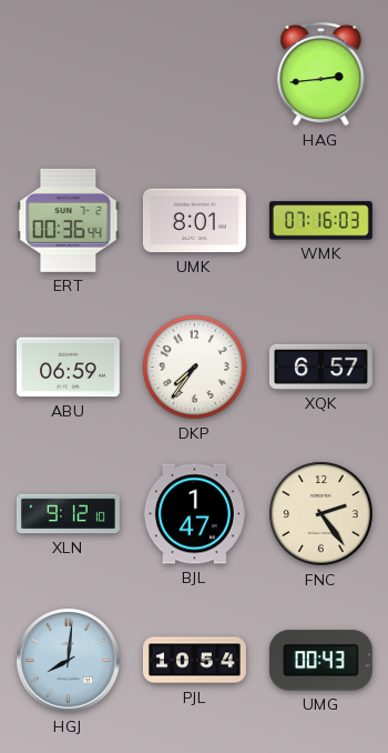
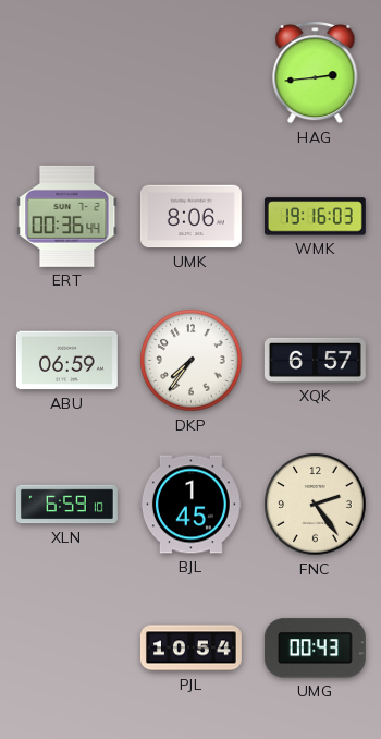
UMK: 8:01 -> 8:06
WMK: 07:16 -> 19:16
XLN: 9:12 -> 6:59
BJL: 1:47 -> 1:45
HGJ: 8:01 -> none
